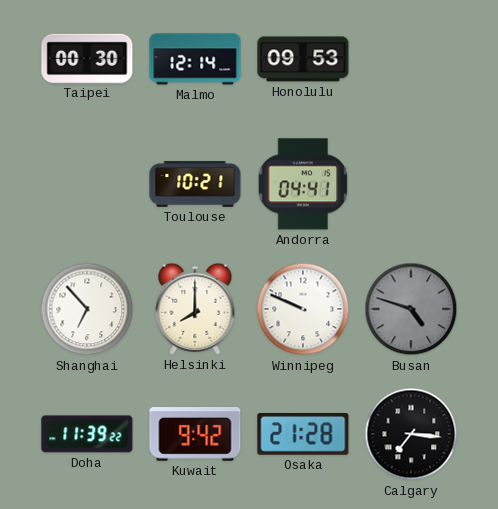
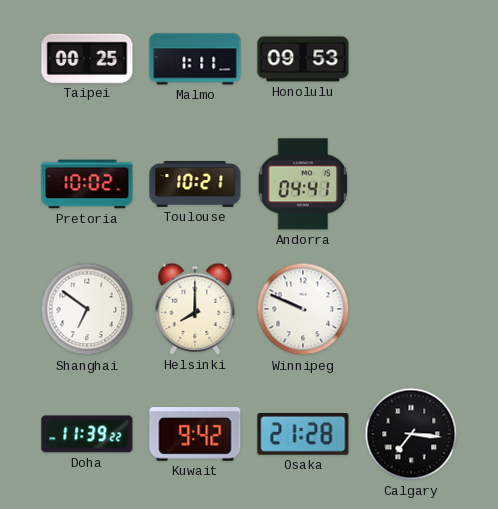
Taipei: 00:30 -> 00:25
Malmo: 12:14 -> 1:11
Pretoria: none -> 10:02
Shanghai: 6:53 -> 6:51
Busan: 4:48 -> none
